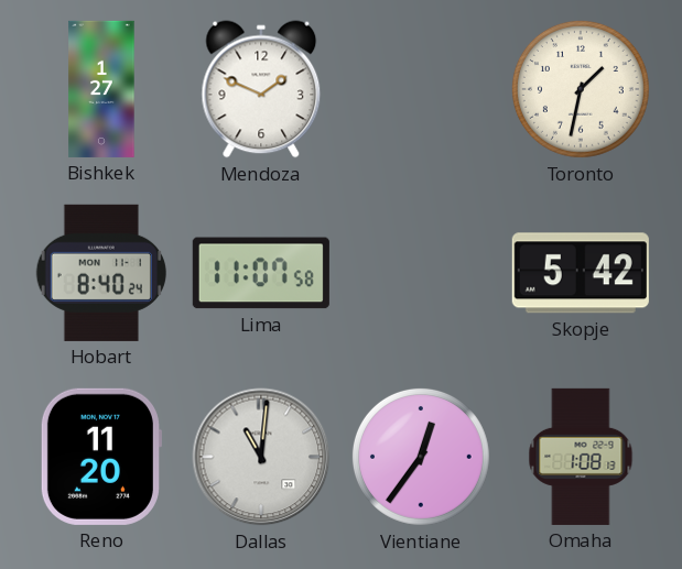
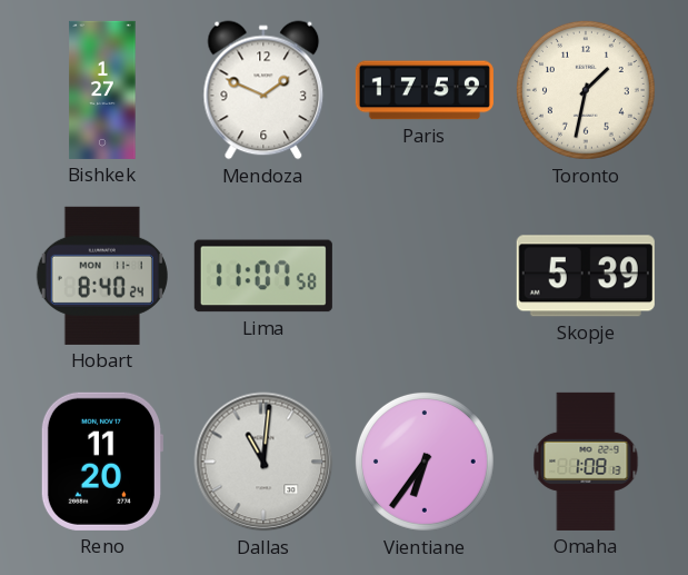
Paris: none -> 17:59
Skopje: 5:42 -> 5:39
Vientiane: 12:36 -> 6:36
